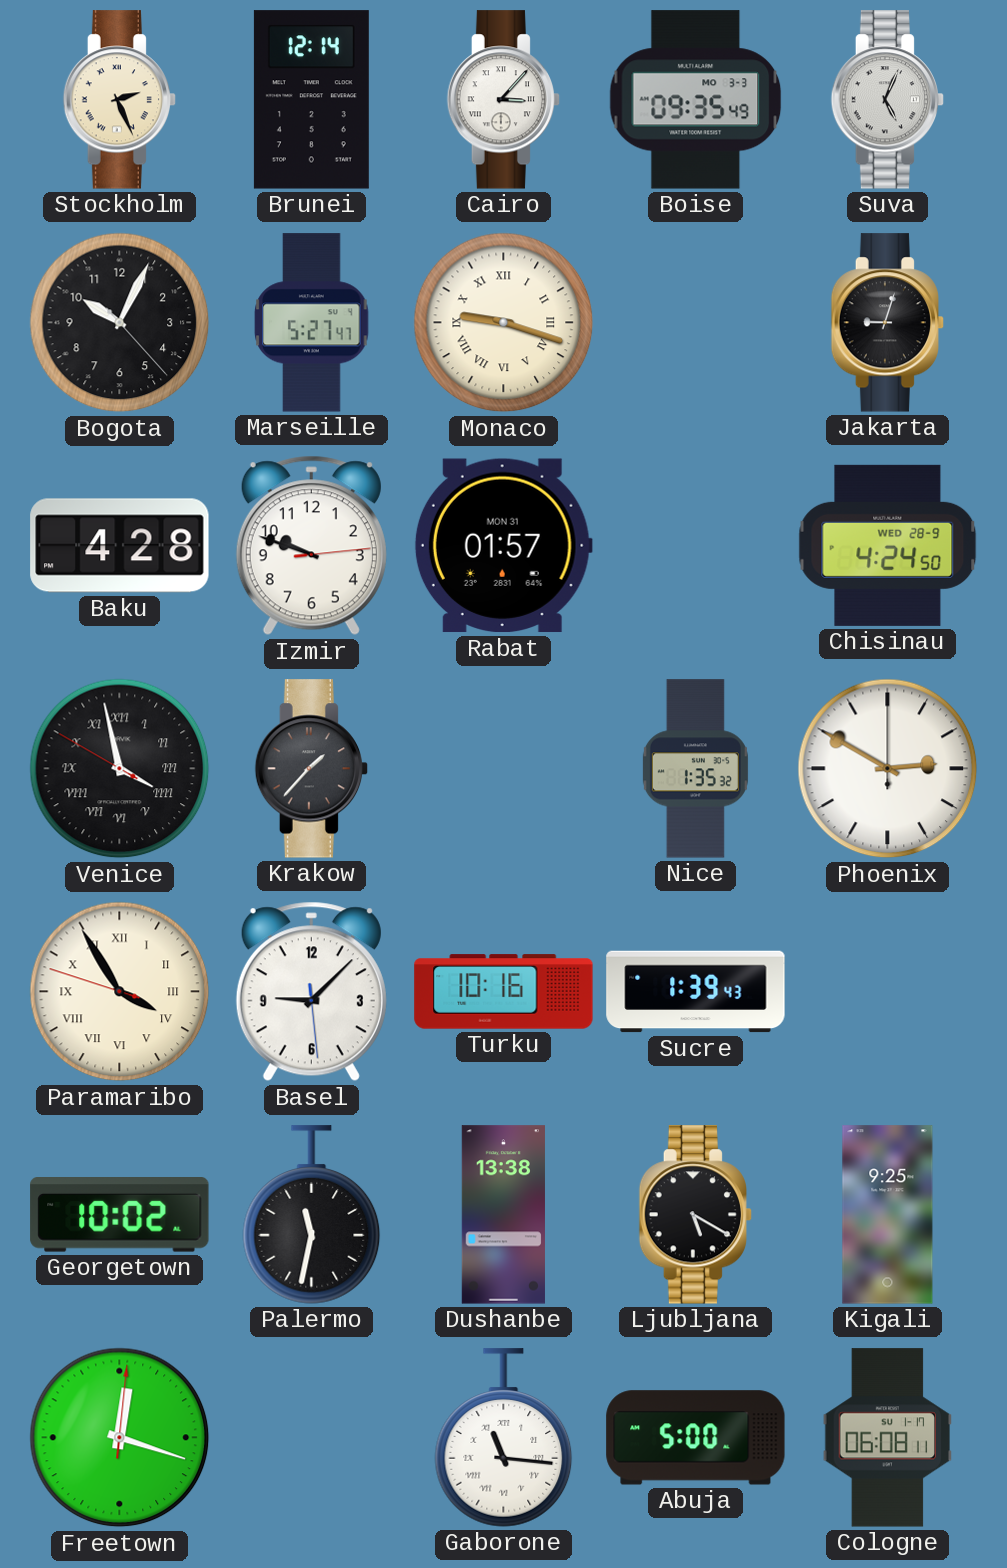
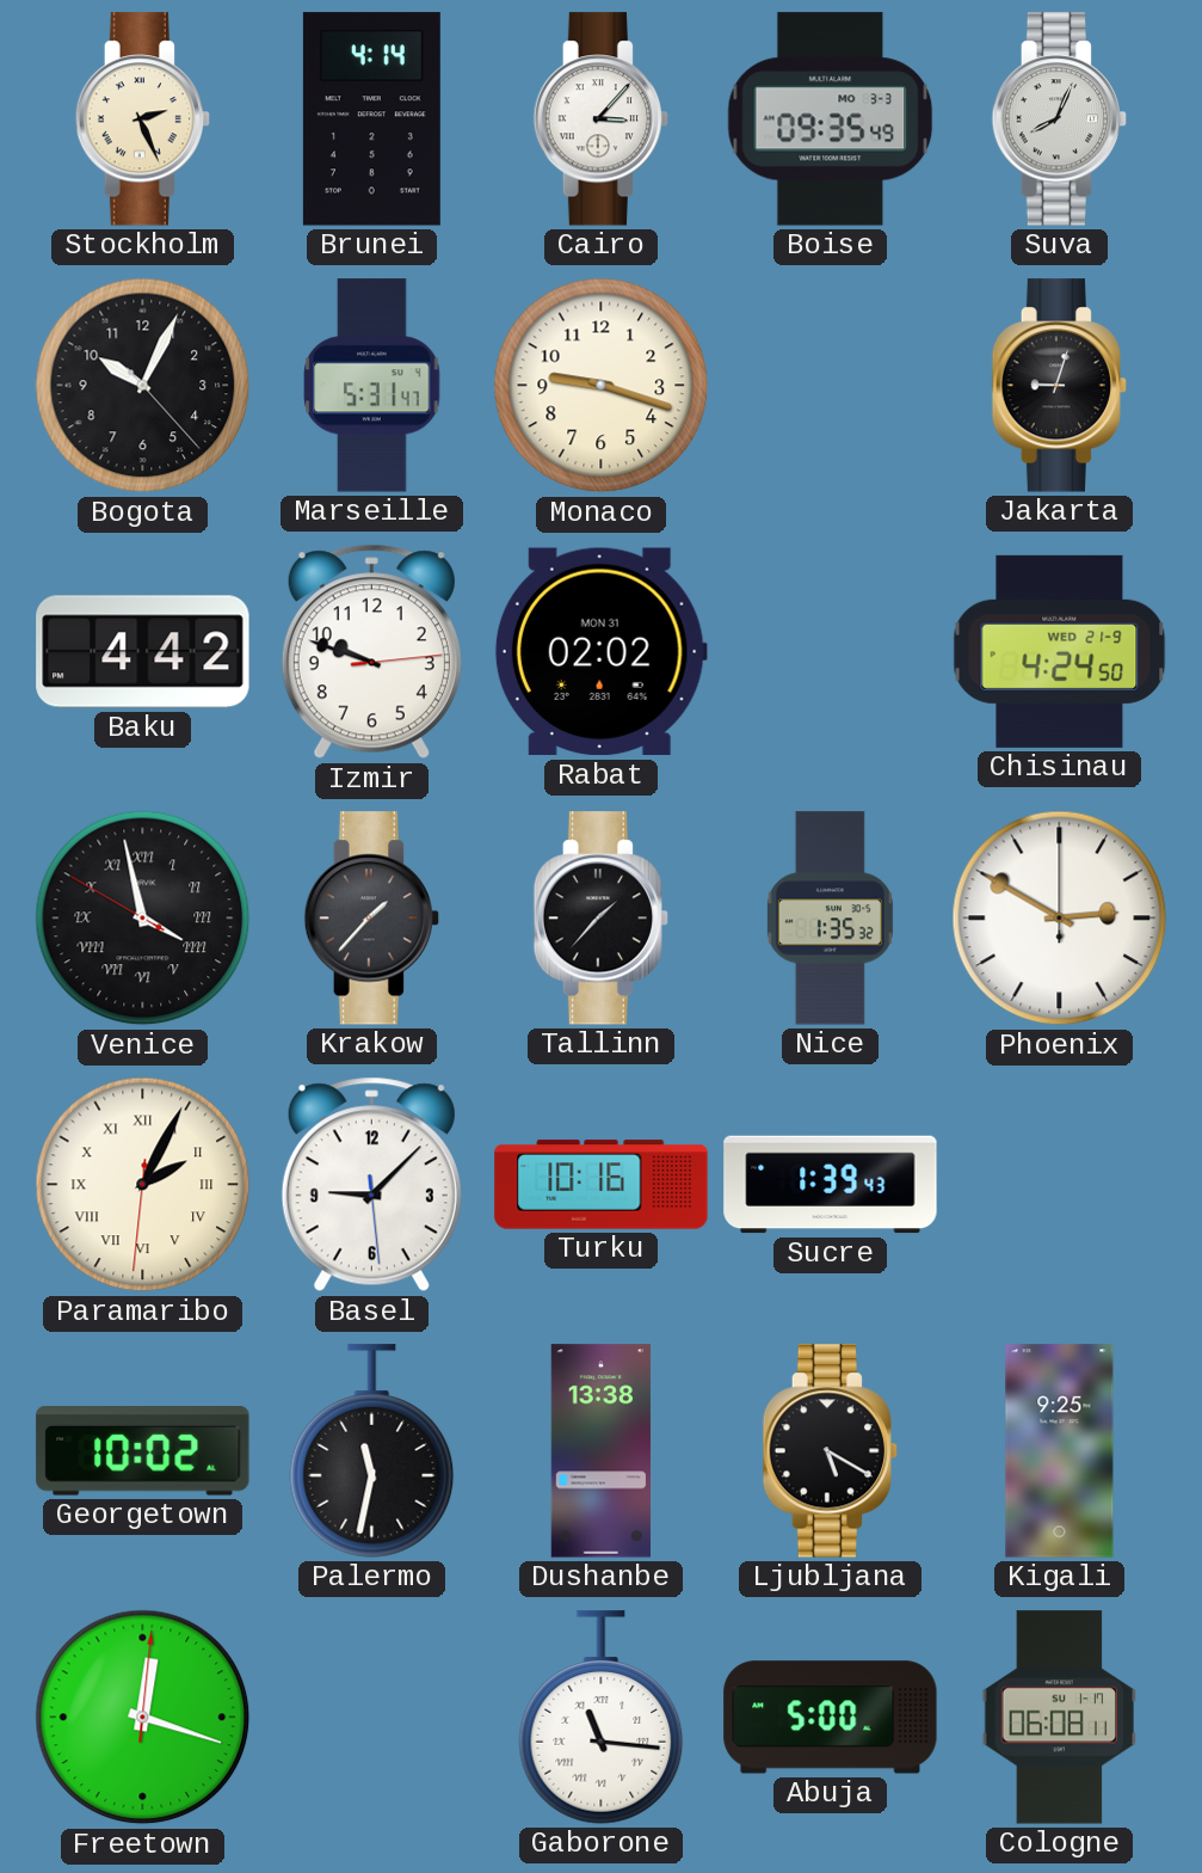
Brunei: 12:14 -> 4:14
Suva: 5:04 -> 8:04
Marseille: 5:27 -> 5:31
Monaco numerals: Roman -> Arabic
Baku: 4:28 -> 4:42
Rabat: 01:57 -> 02:02
Chisinau date: WED 28-9 -> WED 21-9
Tallinn: none -> 1:37
Paramaribo: 3:54 -> 2:04
